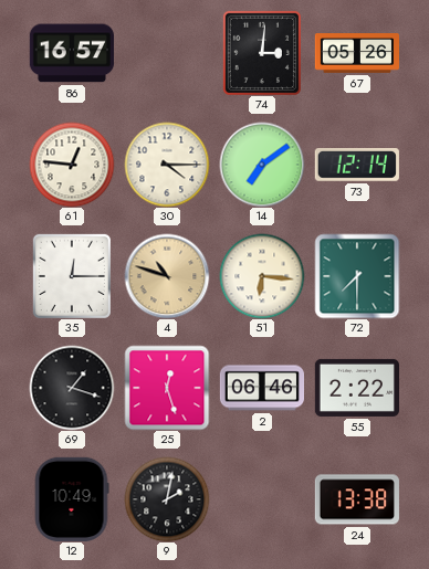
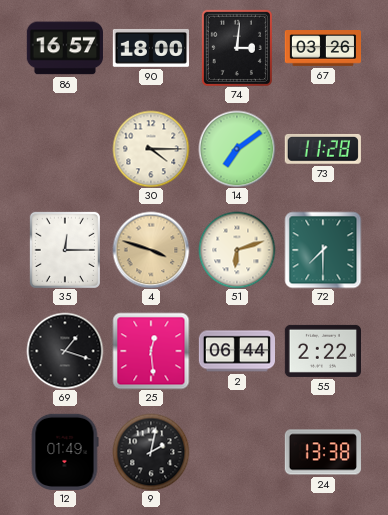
90: none -> 18:00
67: 05:26 -> 03:26
61: 12:46 -> none
73: 12:14 -> 11:28
4: 10:48 -> 3:48
51: 6:16 -> 6:12
25: 12:27 -> 12:29
2: 06:46 -> 06:44
12: 10:49 -> 01:49
